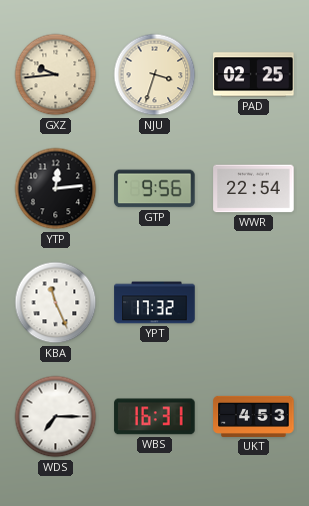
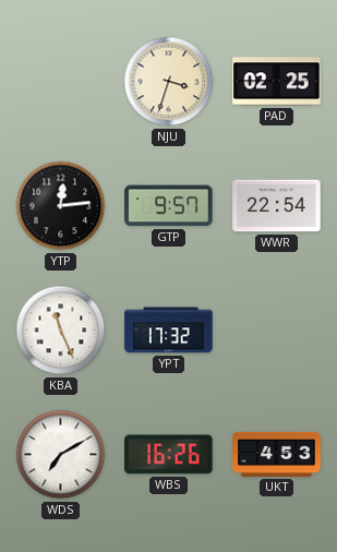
GXZ: 9:44 -> none
GTP: 9:56 -> 9:57
WDS: 7:15 -> 7:10
WBS: 16:31 -> 16:26
